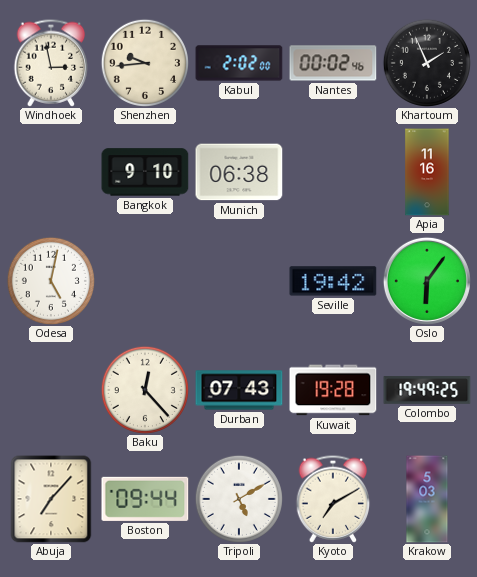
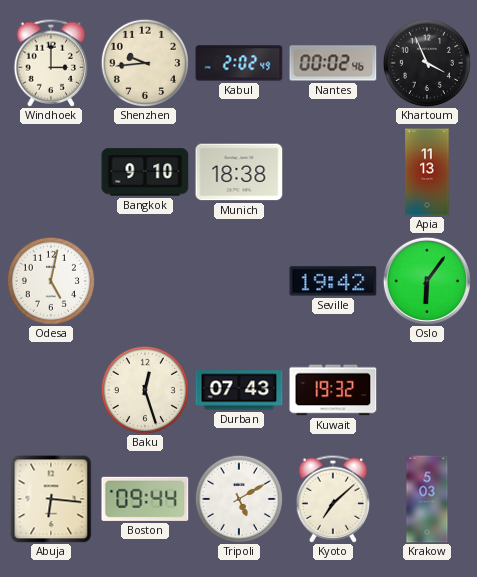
Windhoek: 2:58 -> 3:00
Kabul: 2:02:00 -> 2:02:49
Khartoum: 1:56 -> 3:56
Munich: 06:38 -> 18:38
Apia: 11:16 -> 11:13
Baku: 12:23 -> 12:27
Kuwait: 19:28 -> 19:32
Colombo: 19:49 -> none
Abuja: 7:07 -> 6:16
Kyoto: 7:10 -> 7:08
